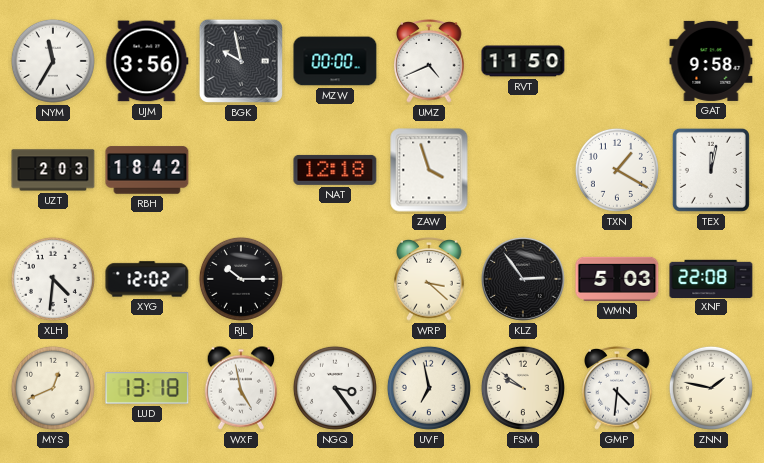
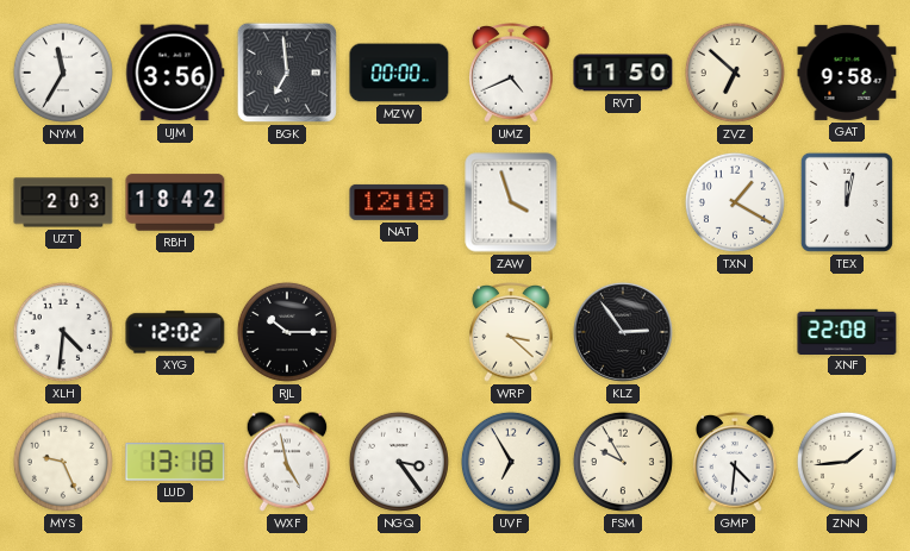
BGK: 9:58 -> 6:59
ZVZ: none -> 6:52
WMN: 5:03 -> none
MYS: 12:41 -> 9:26
UVF: 6:58 -> 6:55
FSM: 9:51 -> 9:55
ZNN: 1:47 -> 1:44
